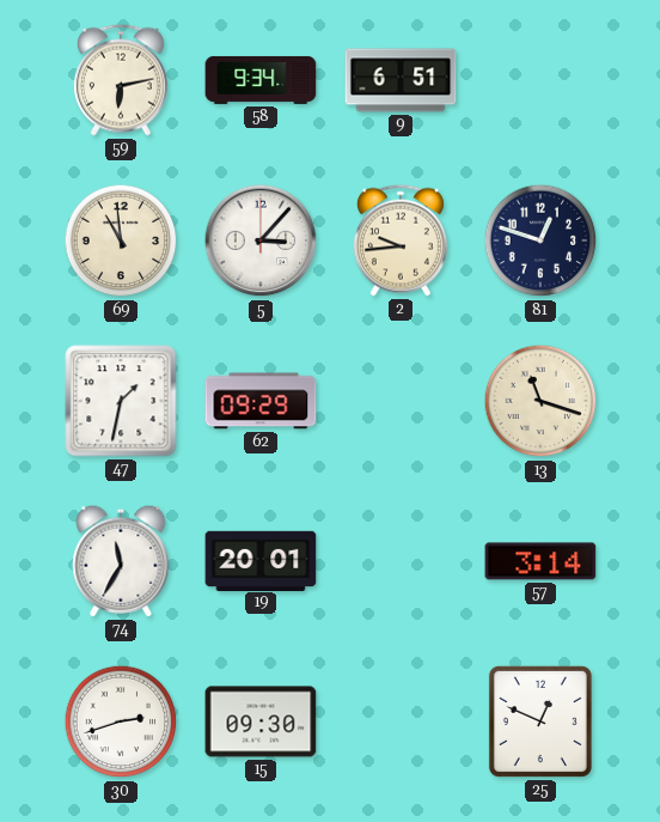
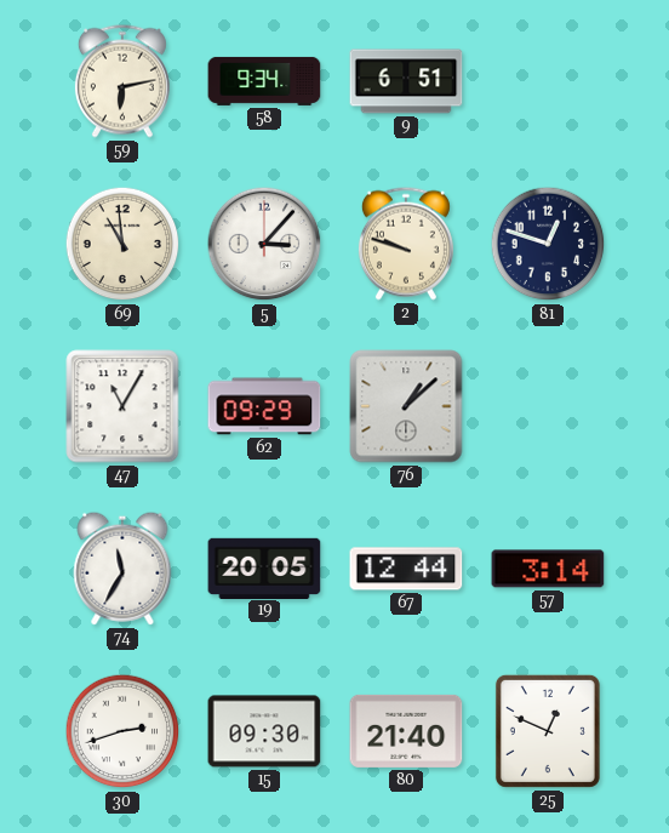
2: 9:44 -> 9:48
47: 1:32 -> 11:05
76: none -> 1:08
13: 11:18 -> none
19: 20:01 -> 20:05
67: none -> 12:44
80: none -> 21:40
